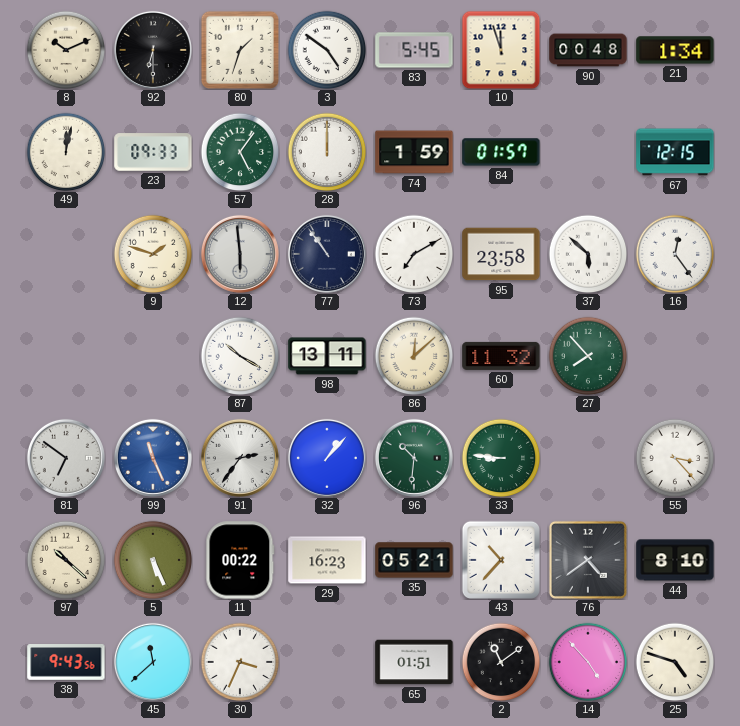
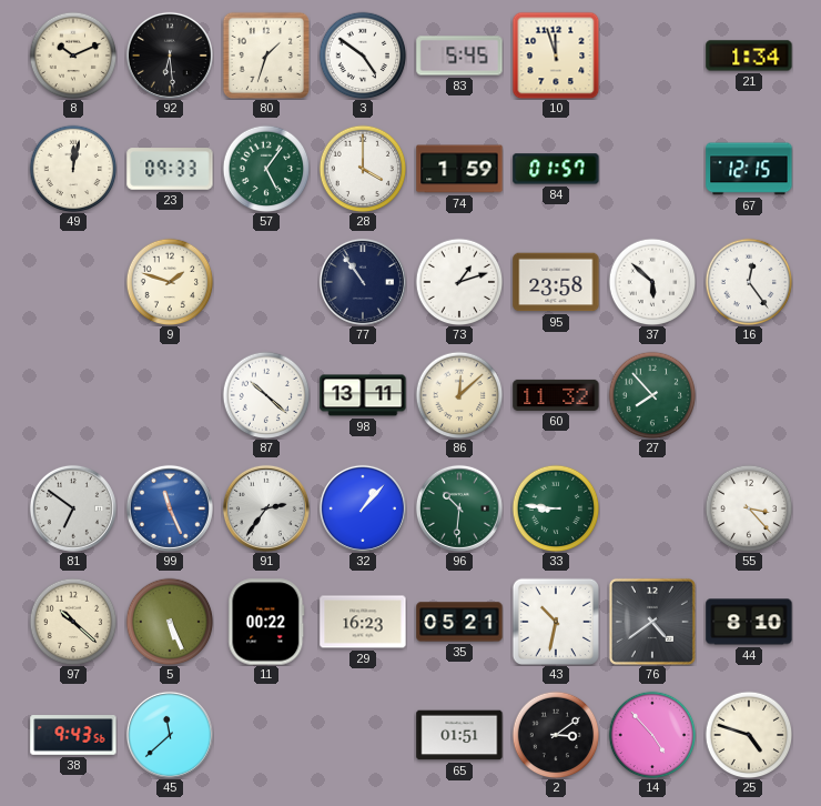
92: 6:30 -> 6:29
90: 00:48 -> none
28: 12:00 -> 4:00
12: 5:59 -> none
73: 7:10 -> 1:12
87: 10:20 -> 10:22
43: 10:37 -> 10:32
30: 3:34 -> none
2: 11:09 -> 3:09
